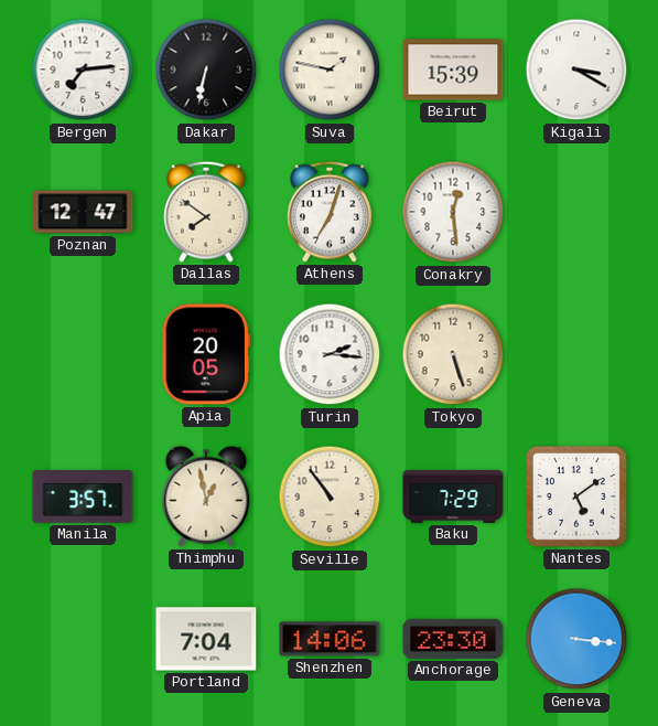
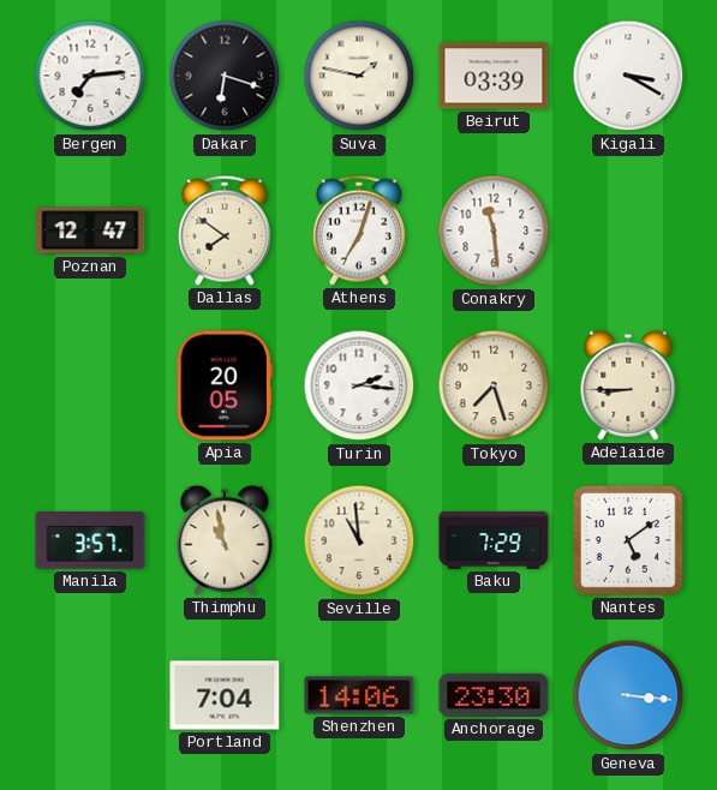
Dakar: 6:32 -> 6:18
Beirut: 15:39 -> 03:39
Conakry: 12:29 -> 11:29
Tokyo: 5:27 -> 7:27
Adelaide: none -> 8:45
Thimphu: 12:58 -> 10:58
Seville: 10:54 -> 10:59
